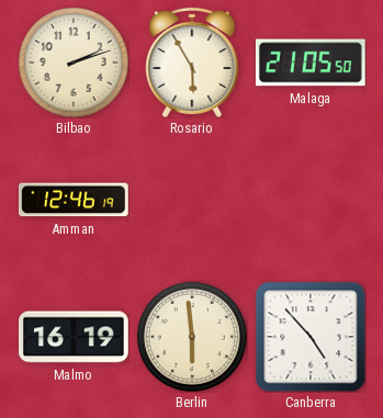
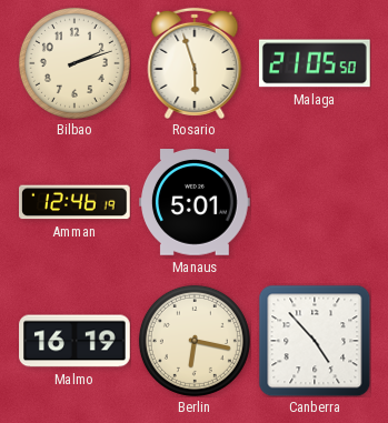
Rosario: 5:55 -> 5:57
Manaus: none -> 5:01
Berlin: 5:59 -> 6:17
